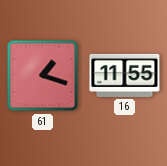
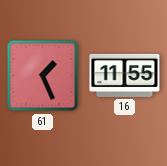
61: 1:18 -> 1:26
